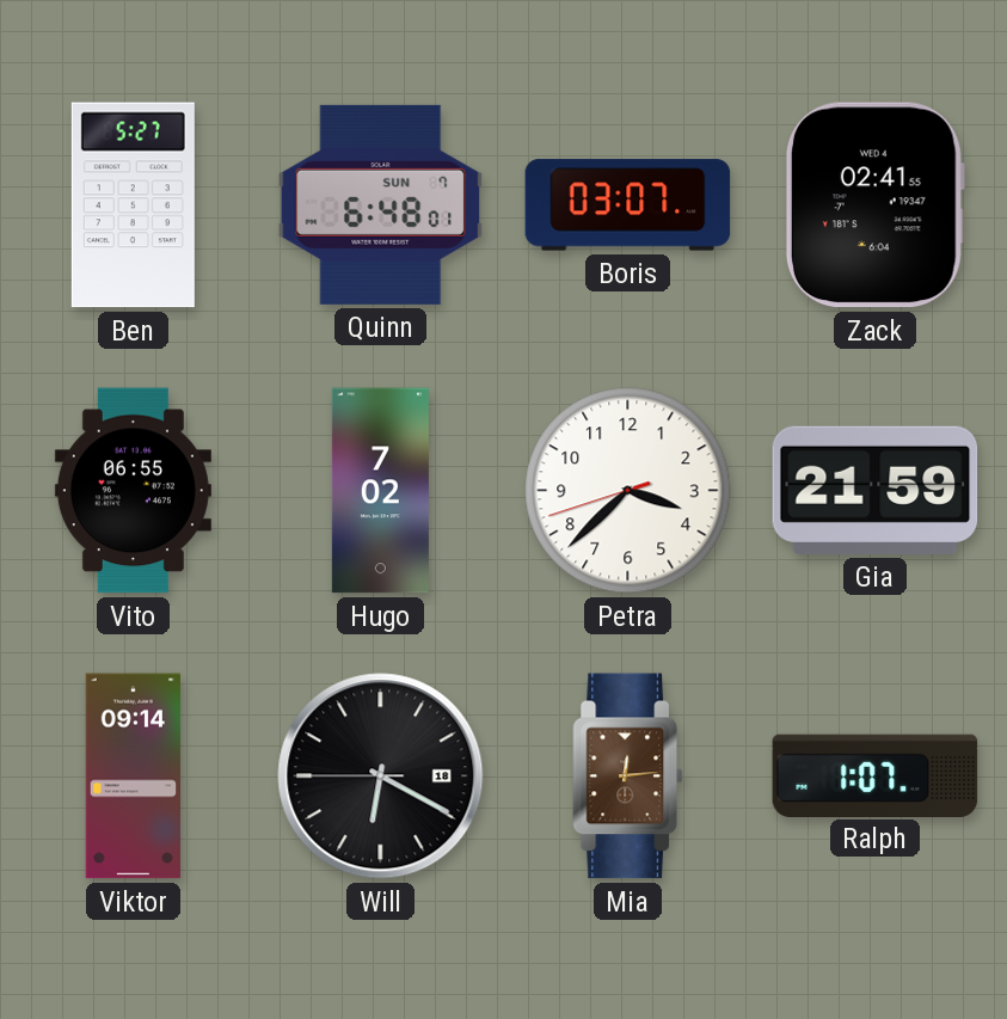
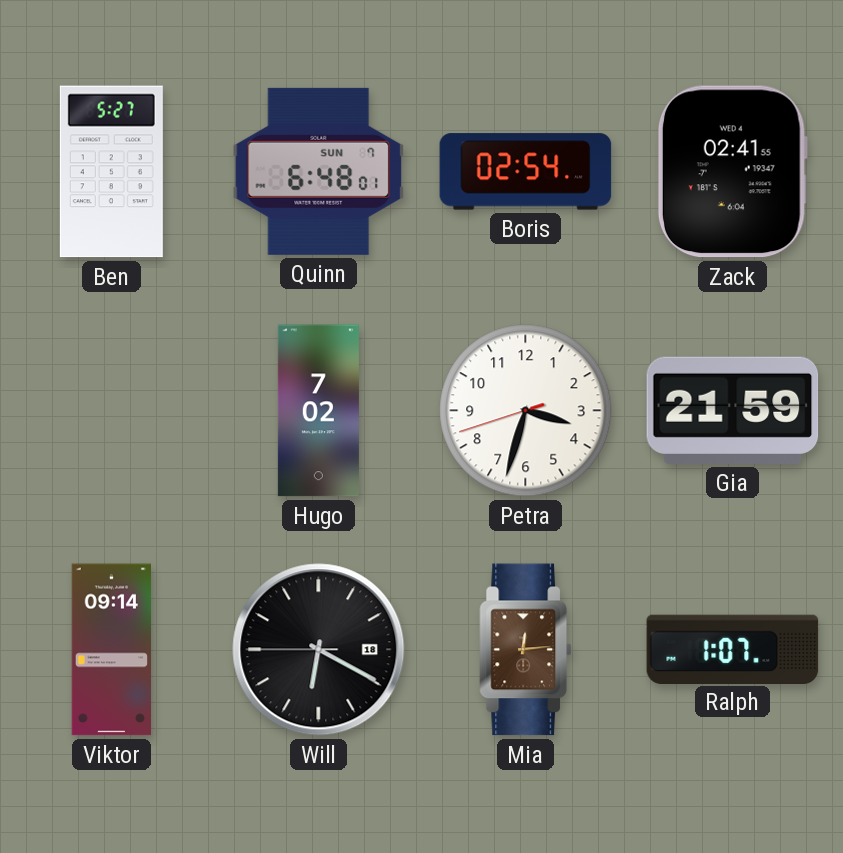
Boris: 03:07 -> 02:54
Vito: 06:55 -> none
Petra: 3:37 -> 3:32
